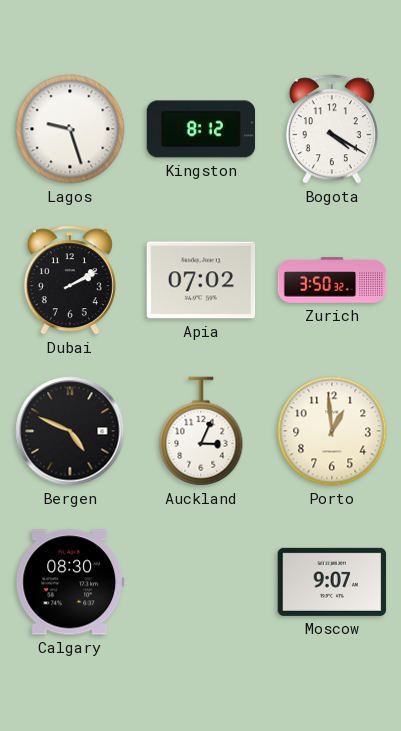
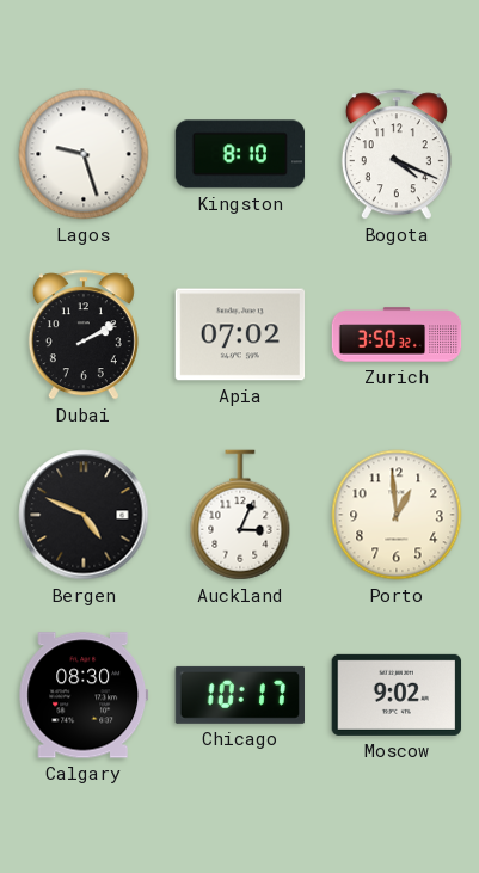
Kingston: 8:12 -> 8:10
Bogota: 4:20 -> 4:19
Chicago: none -> 10:17
Moscow: 9:07 -> 9:02
